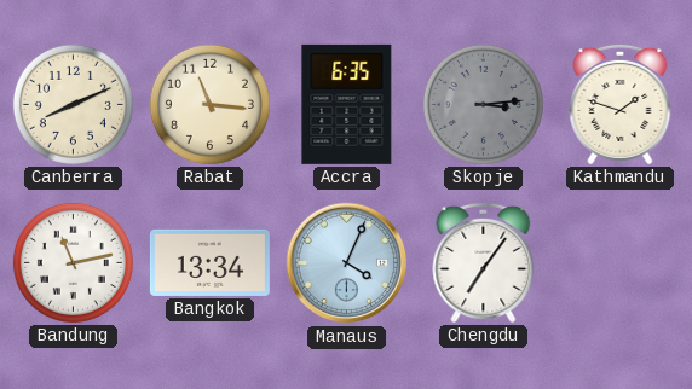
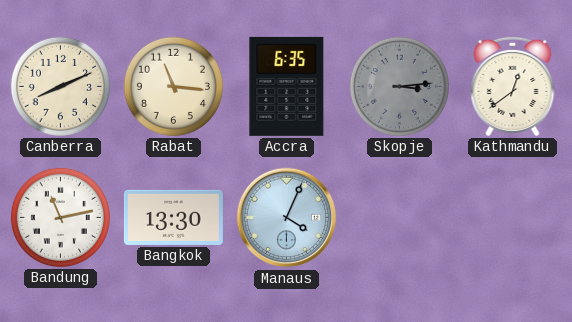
Kathmandu: 1:48 -> 12:39
Bangkok: 13:34 -> 13:30
Chengdu: 7:06 -> none
